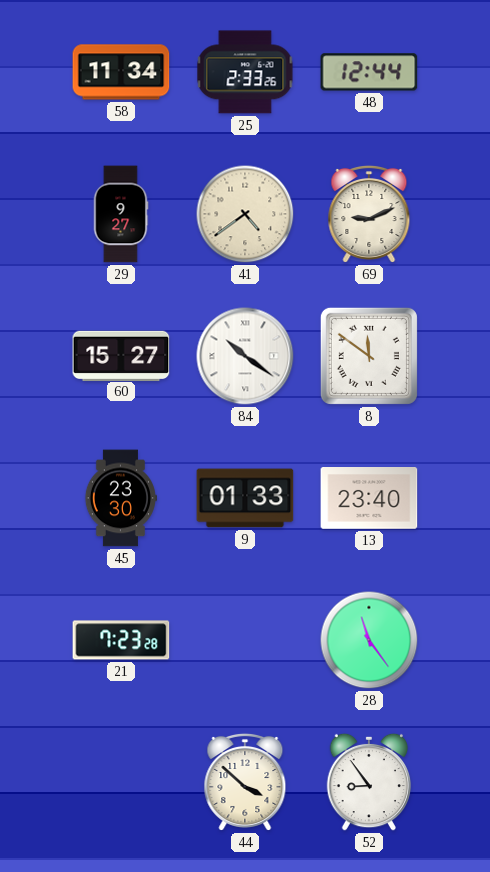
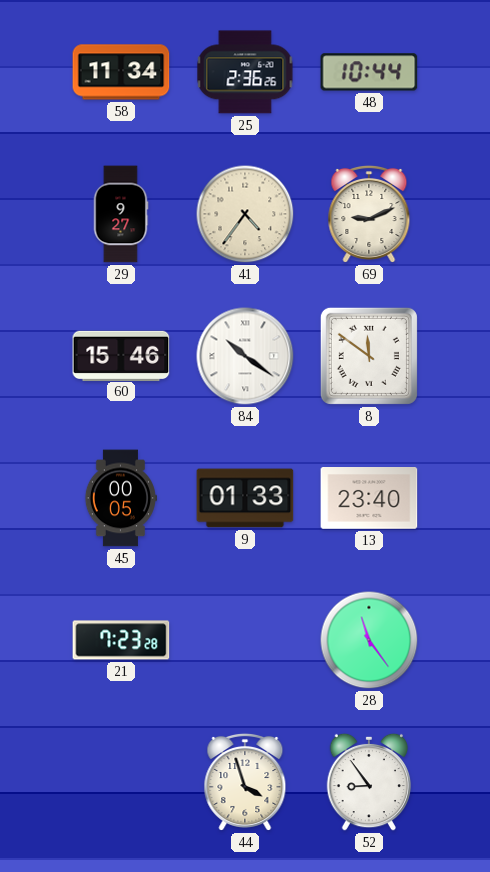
25: 2:33 -> 2:36
48: 12:44 -> 10:44
41: 4:39 -> 4:36
60: 15:27 -> 15:46
45: 23:30 -> 00:05
44: 3:52 -> 3:57
